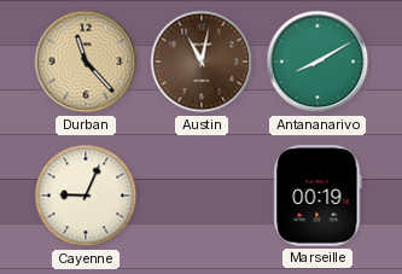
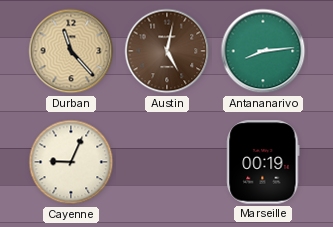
Austin: 11:02 -> 5:02
Antananarivo: 8:10 -> 8:14
